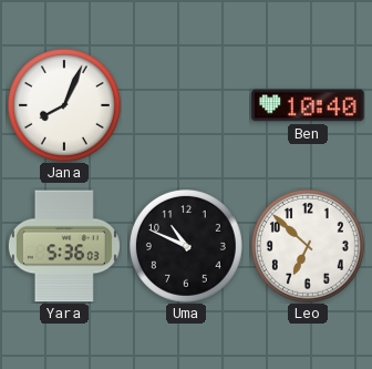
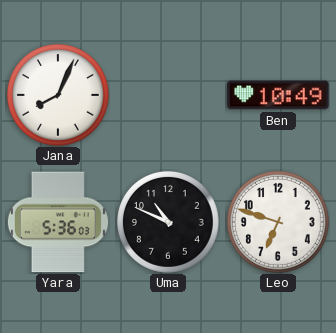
Ben: 10:40 -> 10:49
Leo: 6:52 -> 6:48
